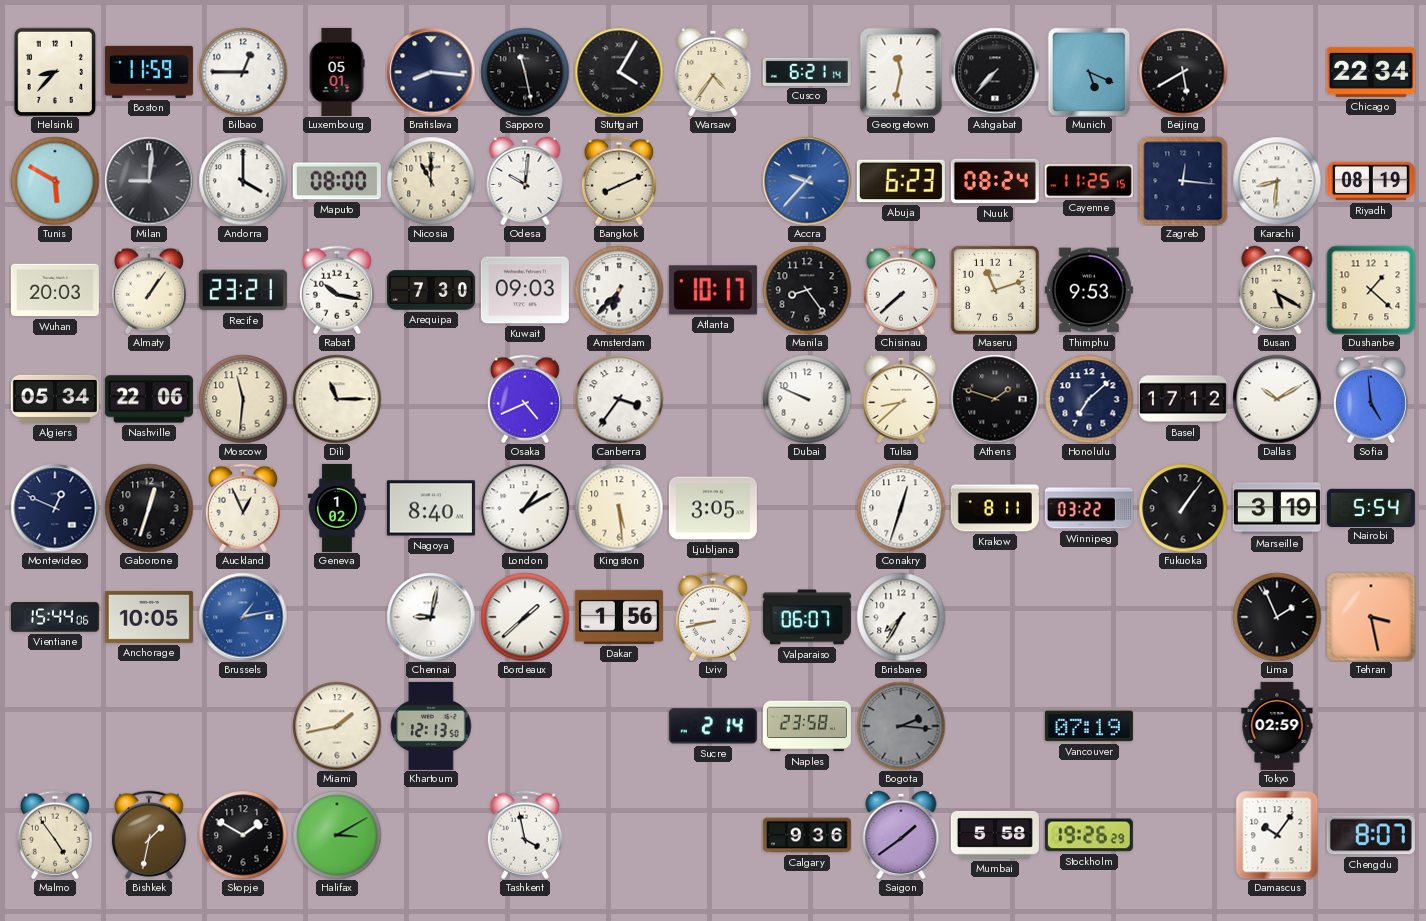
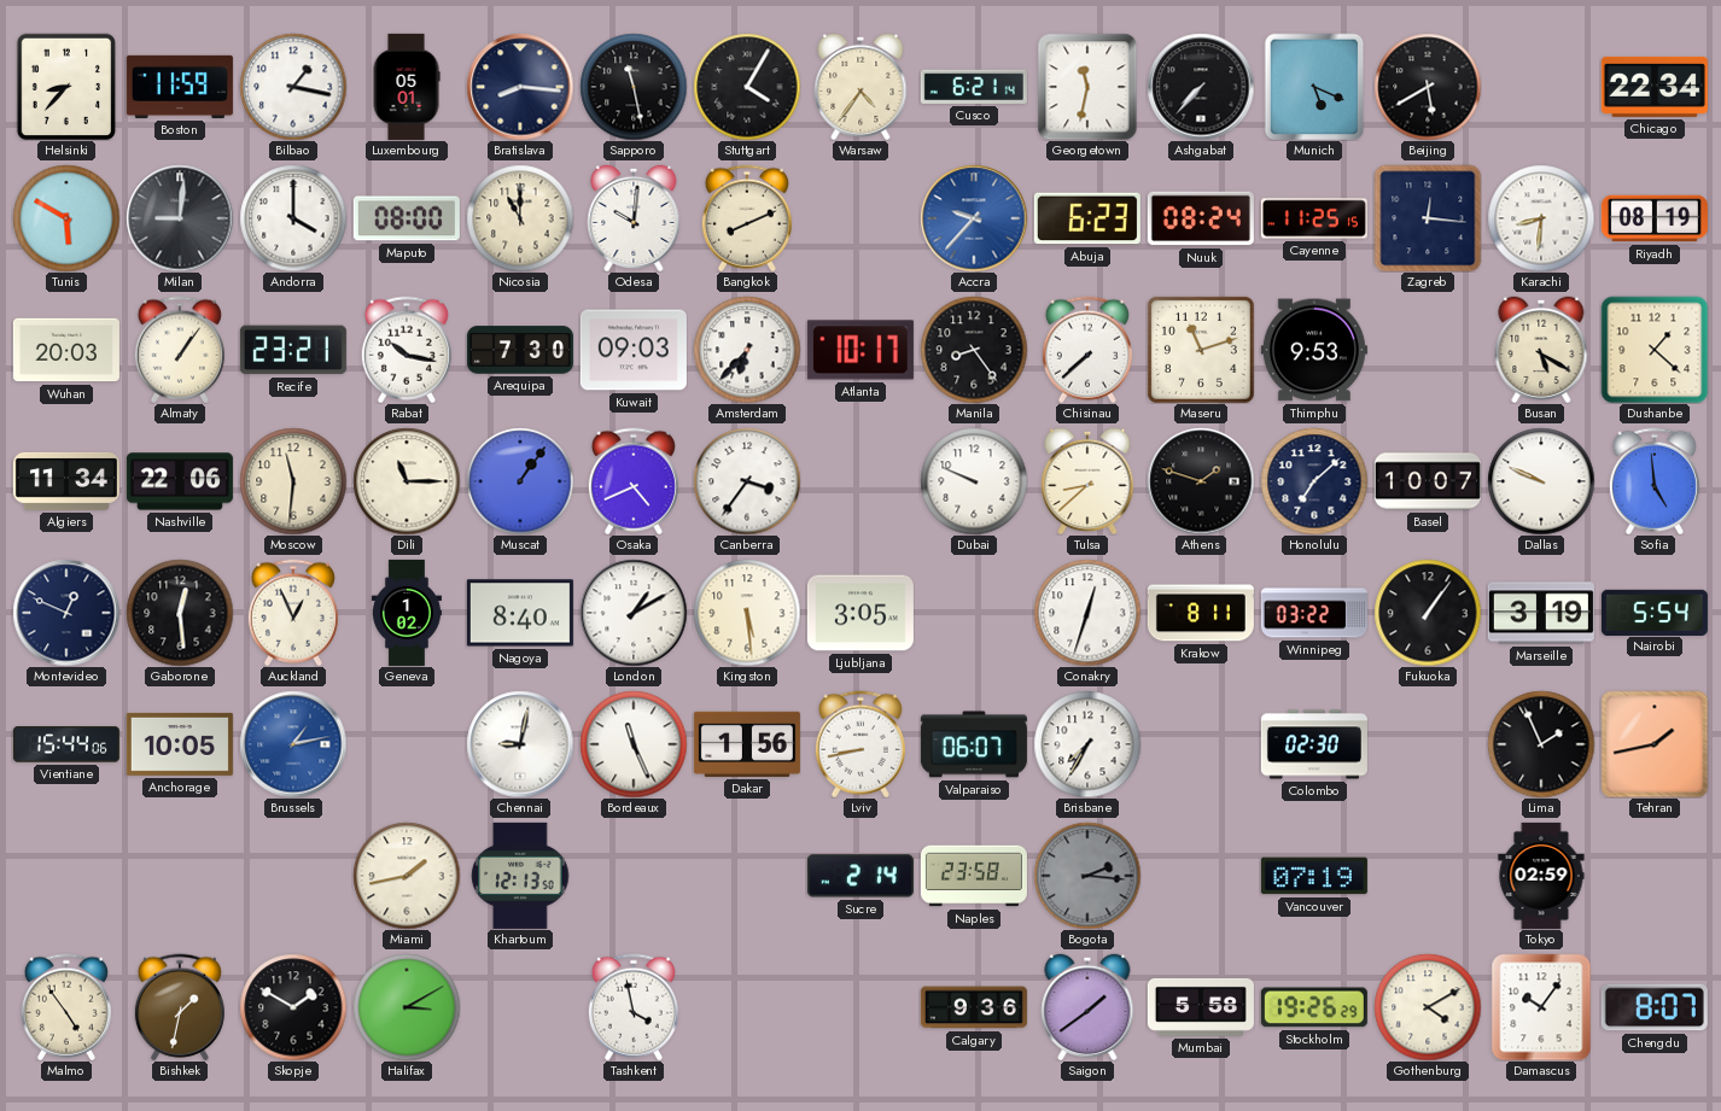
Bilbao: 12:45 -> 1:17
Algiers: 05:34 -> 11:34
Muscat: none -> 1:06
Basel: 17:12 -> 10:07
Dallas: 10:10 -> 9:49
Gaborone: 12:33 -> 12:29
Bordeaux: 1:38 -> 11:26
Colombo: none -> 02:30
Tehran: 3:28 -> 1:43
Gothenburg: none -> 4:10
